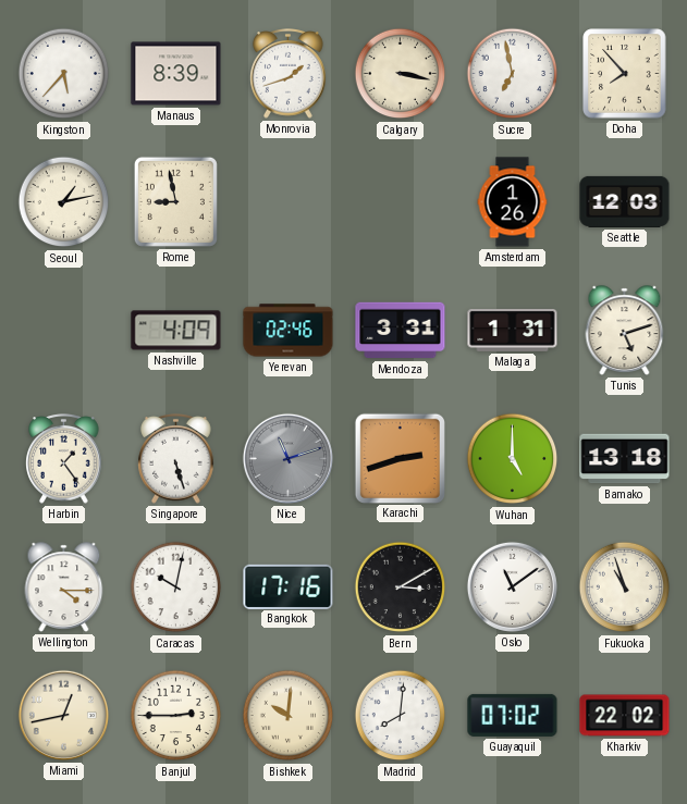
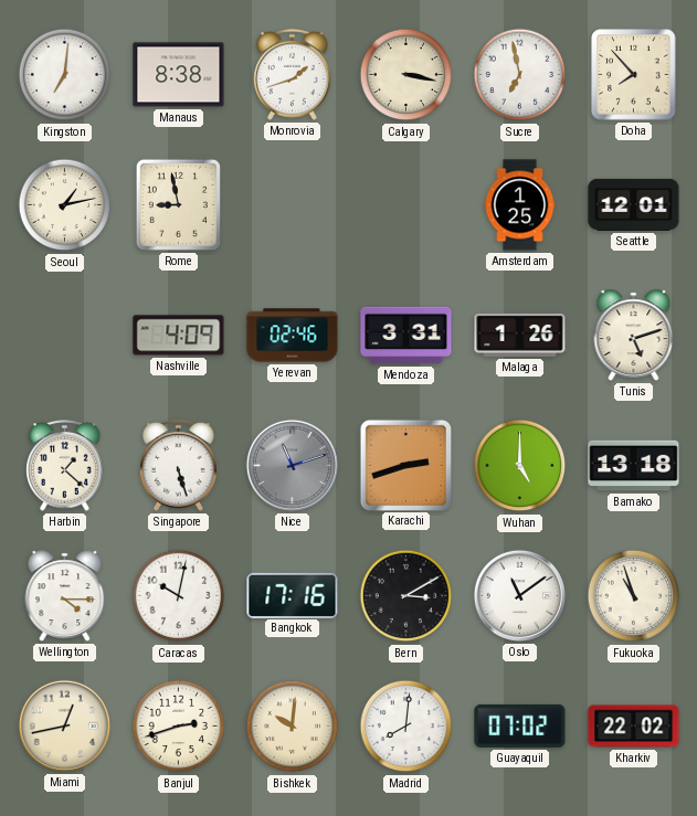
Kingston: 5:37 -> 7:01
Manaus: 8:39 -> 8:38
Amsterdam: 1:26 -> 1:25
Seattle: 12:03 -> 12:01
Malaga: 1:31 -> 1:26
Harbin: 1:24 -> 1:22
Banjul: 2:45 -> 2:42
